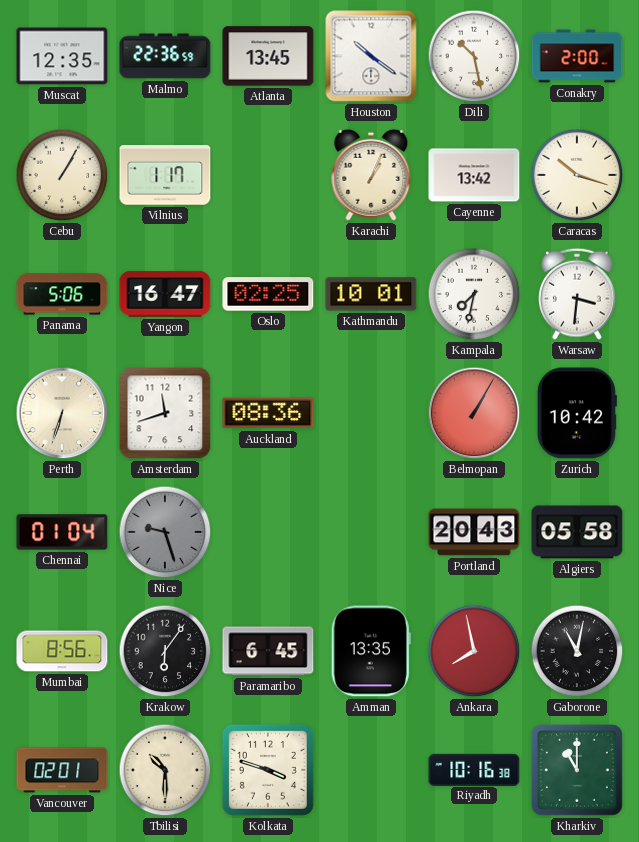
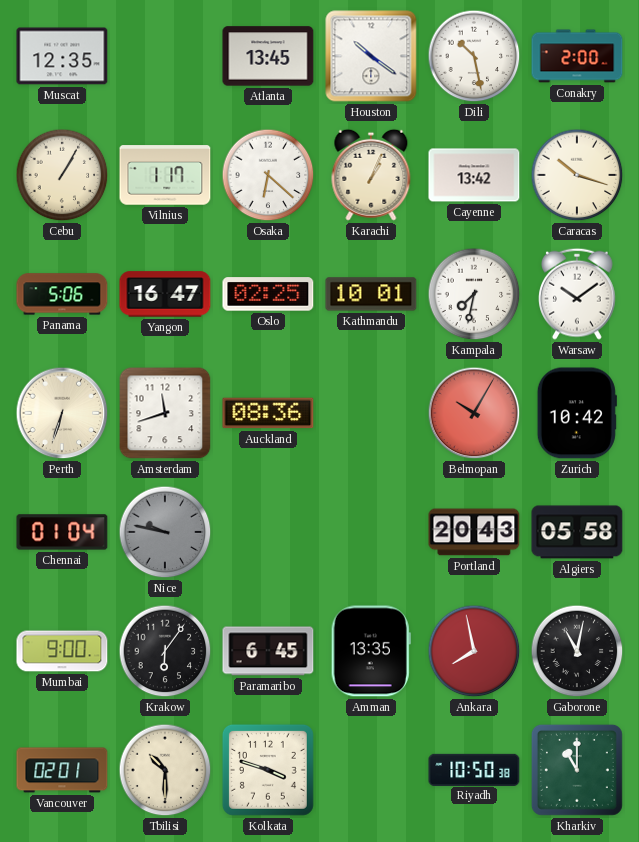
Malmo: 22:36 -> none
Osaka: none -> 6:22
Warsaw: 3:31 -> 10:09
Belmopan: 1:05 -> 10:05
Nice: 9:27 -> 9:47
Mumbai: 8:56 -> 9:00
Riyadh: 10:16 -> 10:50
